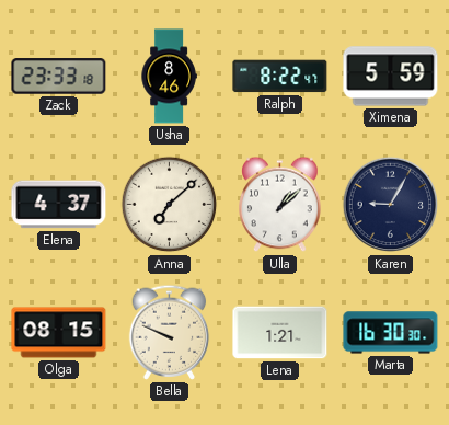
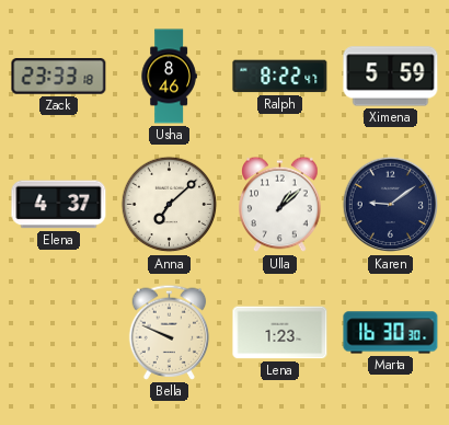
Karen: 9:05 -> 9:09
Olga: 08:15 -> none
Lena: 1:21 -> 1:23
